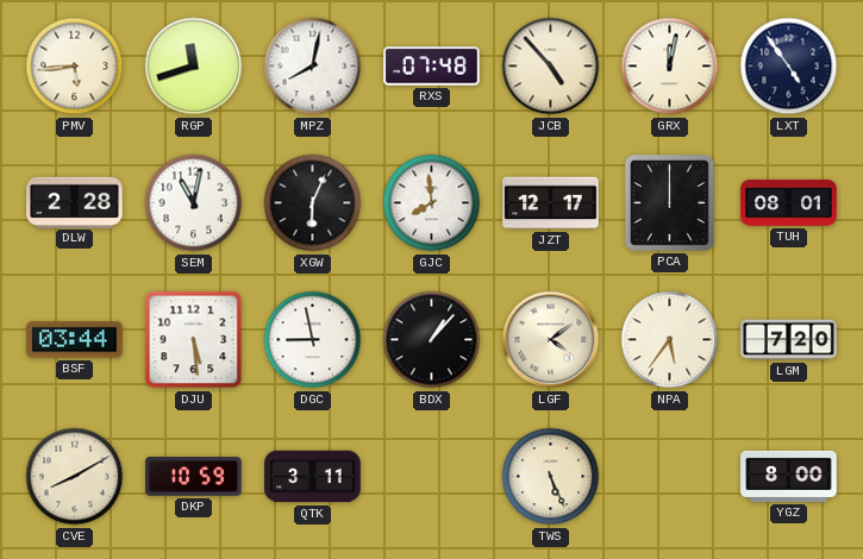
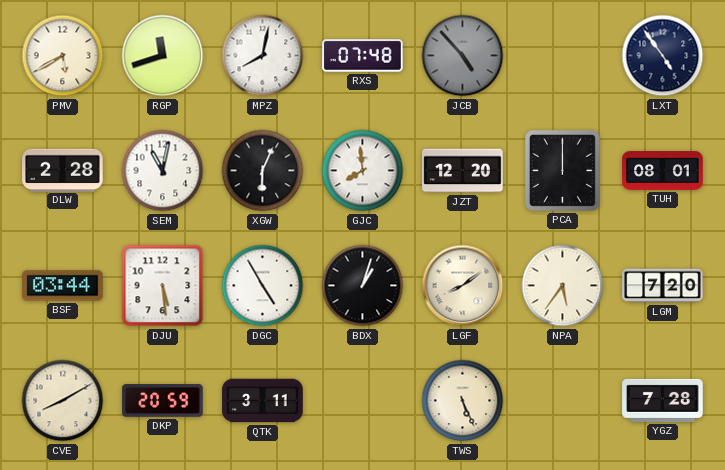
PMV: 5:44 -> 5:40
JCB dial: cream -> grey
GRX: 12:02 -> none
JZT: 12:17 -> 12:20
DGC: 8:58 -> 4:55
BDX: 1:07 -> 1:03
LGF: 4:09 -> 8:09
DKP: 10:59 -> 20:59
YGZ: 8:00 -> 7:28
